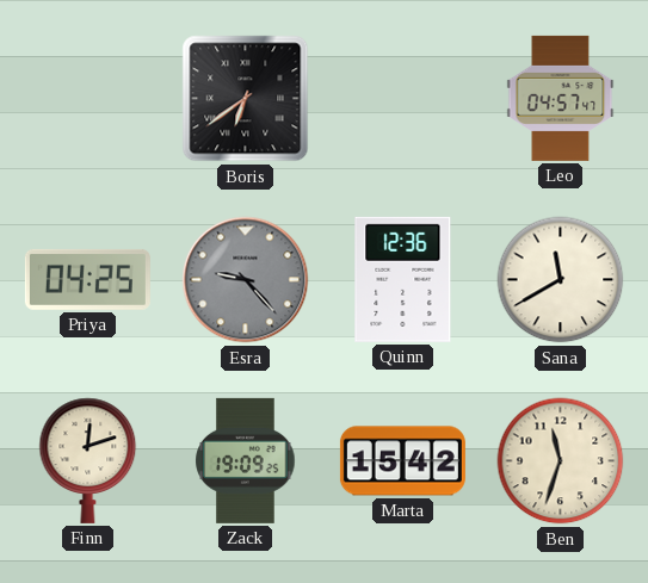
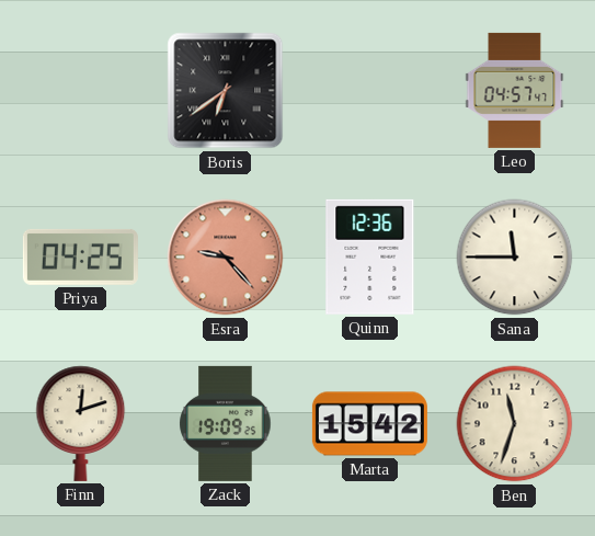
Esra dial: grey -> salmon
Sana: 11:40 -> 11:45
